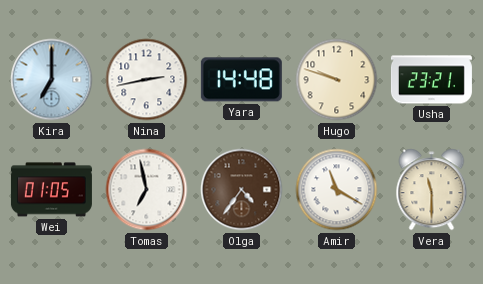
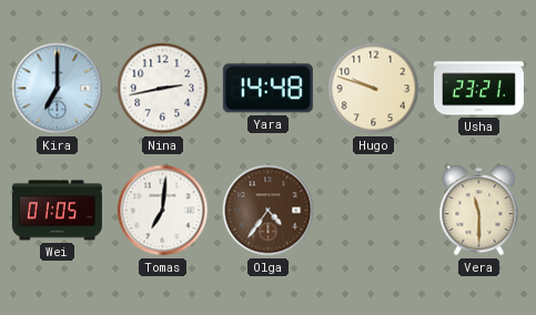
Tomas: 6:58 -> 7:01
Amir: 11:20 -> none
